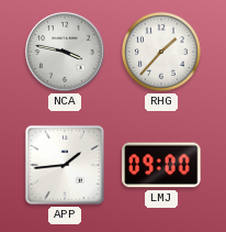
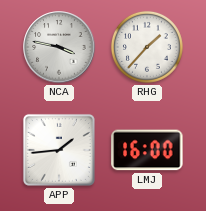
LMJ: 09:00 -> 16:00
